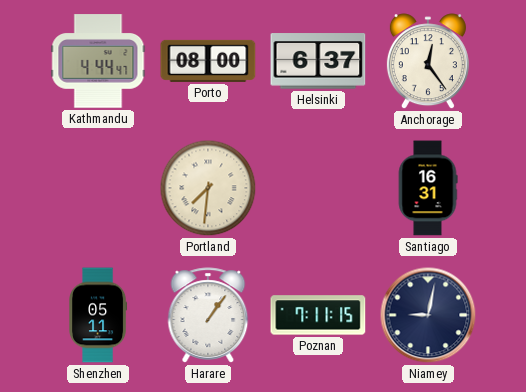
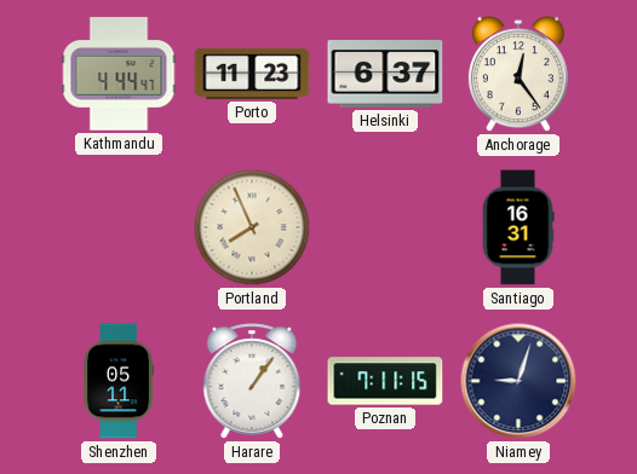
Porto: 08:00 -> 11:23
Portland: 7:31 -> 7:56
Niamey: 9:02 -> 9:03
